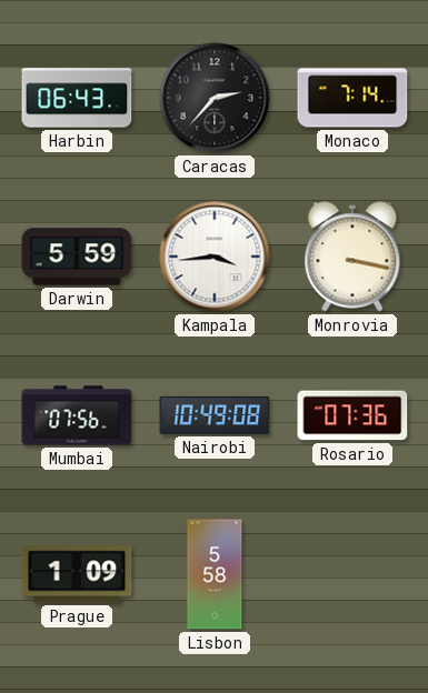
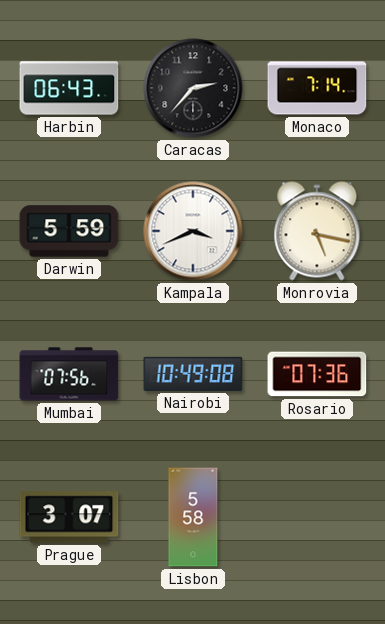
Kampala: 3:44 -> 3:41
Monrovia: 3:17 -> 5:17
Prague: 1:09 -> 3:07
